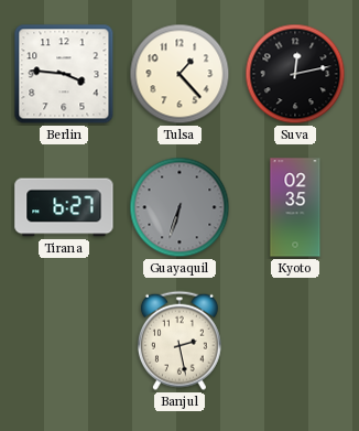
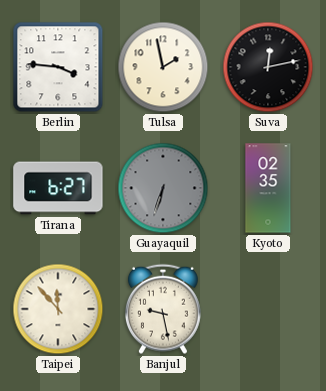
Tulsa: 1:23 -> 1:58
Taipei: none -> 11:53
Banjul: 2:28 -> 9:28
